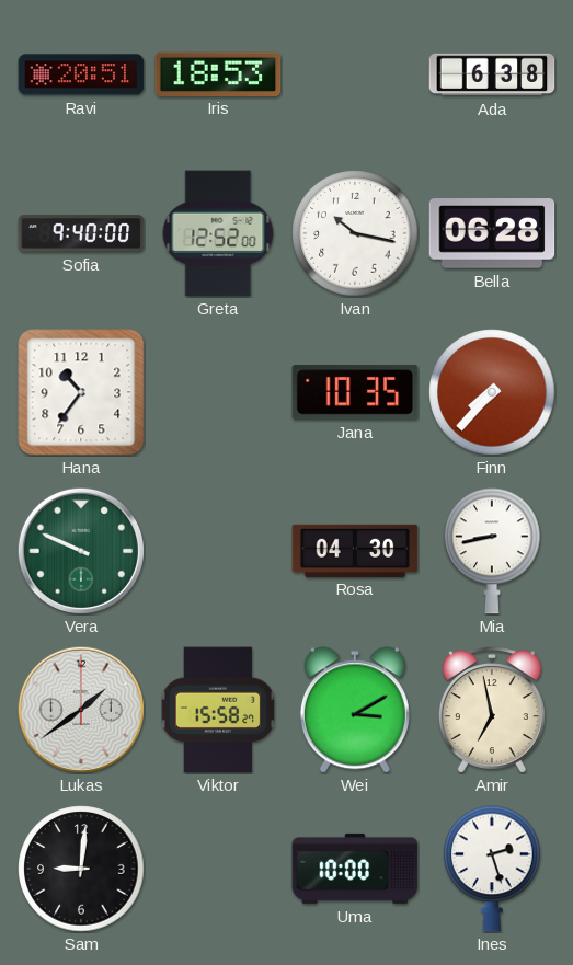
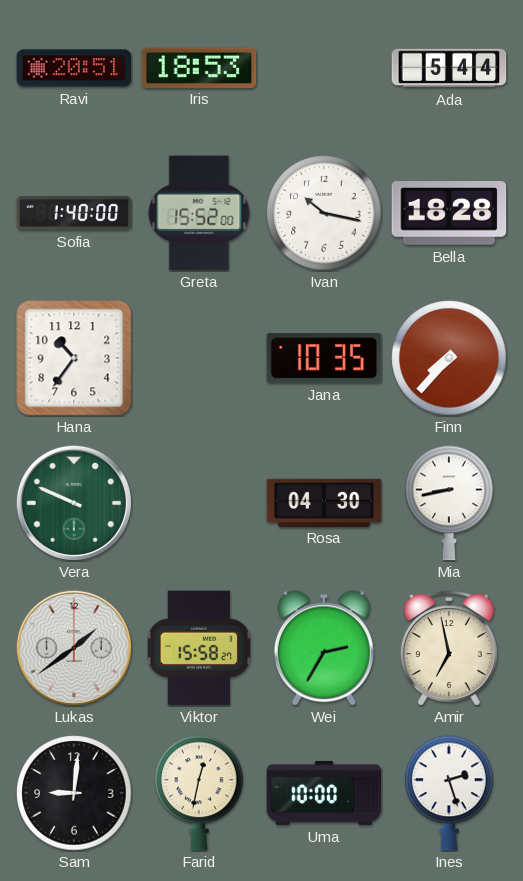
Ada: 6:38 -> 5:44
Sofia: 9:40 -> 1:40
Greta: 12:52 -> 15:52
Bella: 06:28 -> 18:28
Wei: 3:10 -> 2:35
Farid: none -> 12:32
